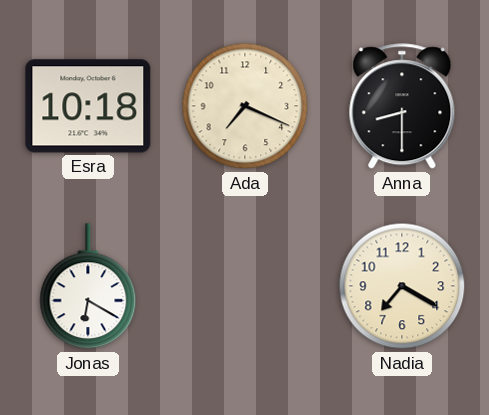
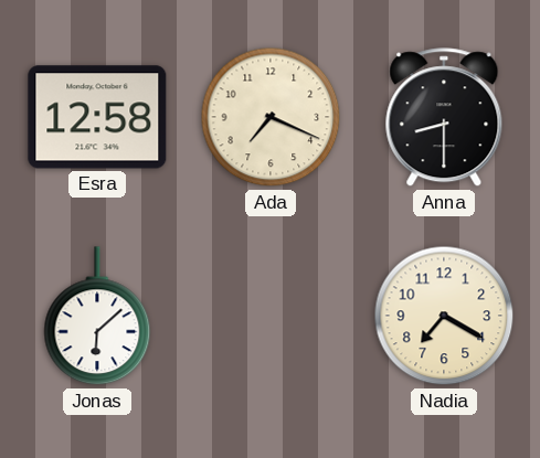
Esra: 10:18 -> 12:58
Jonas: 6:20 -> 6:08
